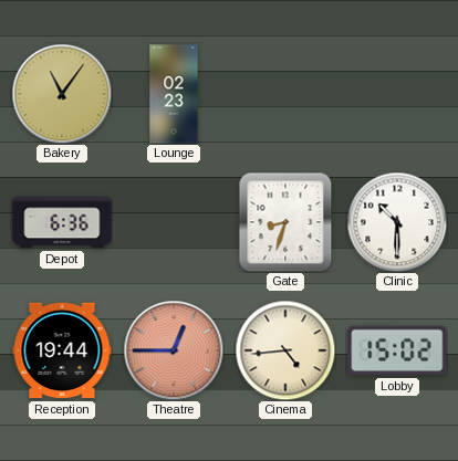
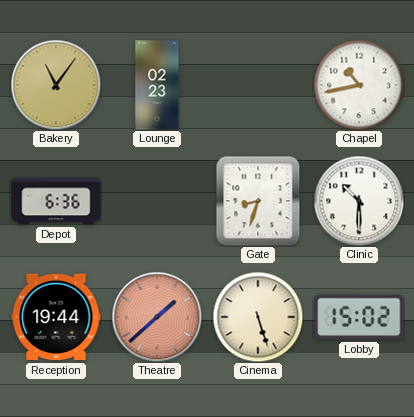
Chapel: none -> 10:43
Theatre: 12:45 -> 1:38
Cinema: 4:44 -> 5:27
